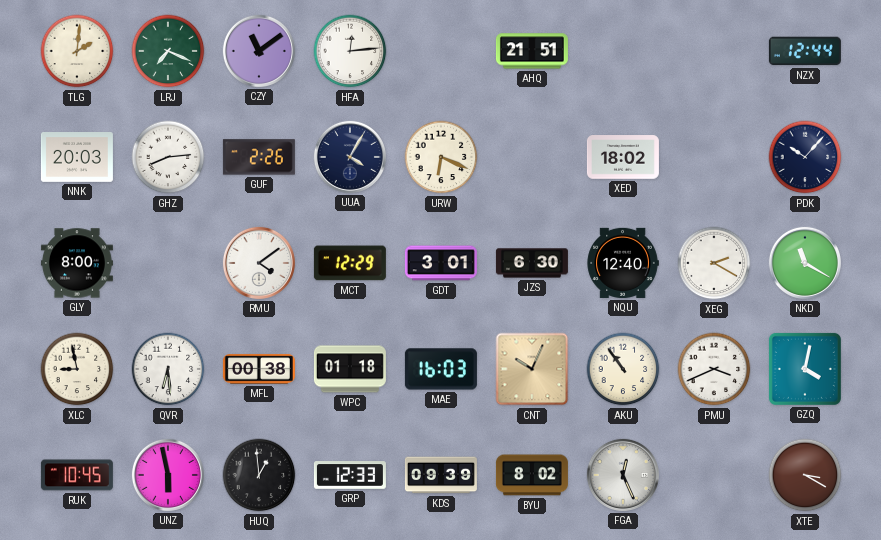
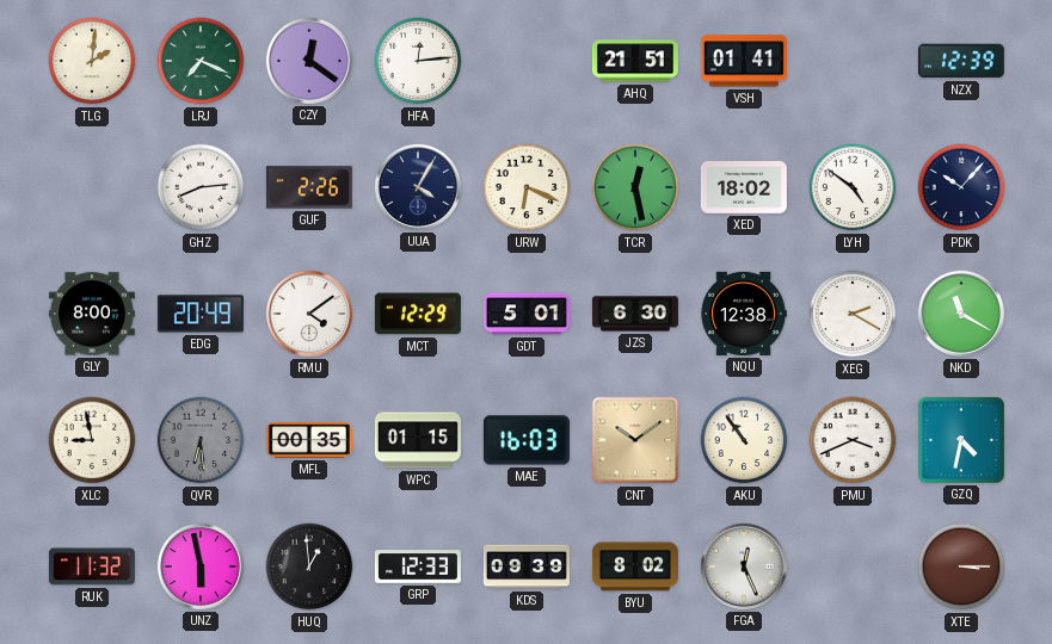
CZY: 11:09 -> 12:21
VSH: none -> 01:41
NZX: 12:44 -> 12:39
NNK: 20:03 -> none
TCR: none -> 12:28
LYH: none -> 4:51
EDG: none -> 20:49
GDT: 3:01 -> 5:01
NQU: 12:40 -> 12:38
QVR dial: white -> grey
MFL: 00:38 -> 00:35
WPC: 01:18 -> 01:15
CNT: 10:04 -> 10:09
GZQ: 4:02 -> 4:32
RUK: 10:45 -> 11:32
XTE: 3:20 -> 3:15
